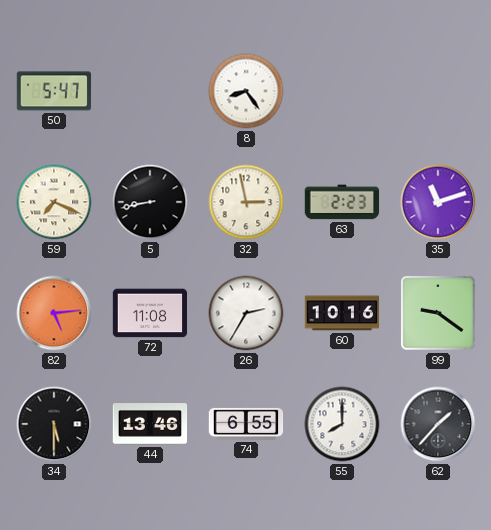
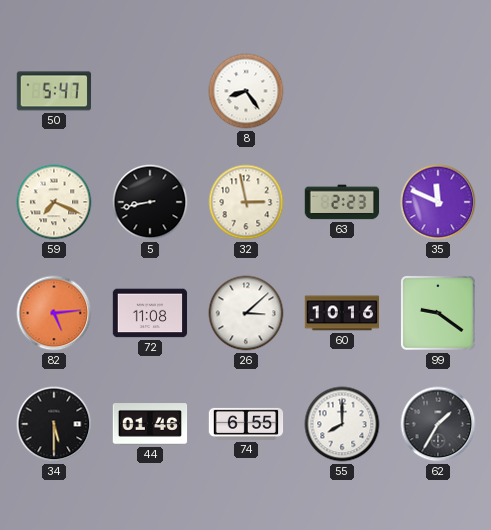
35: 11:12 -> 11:49
26: 2:35 -> 3:08
44: 13:46 -> 01:46
62: 1:37 -> 1:35
